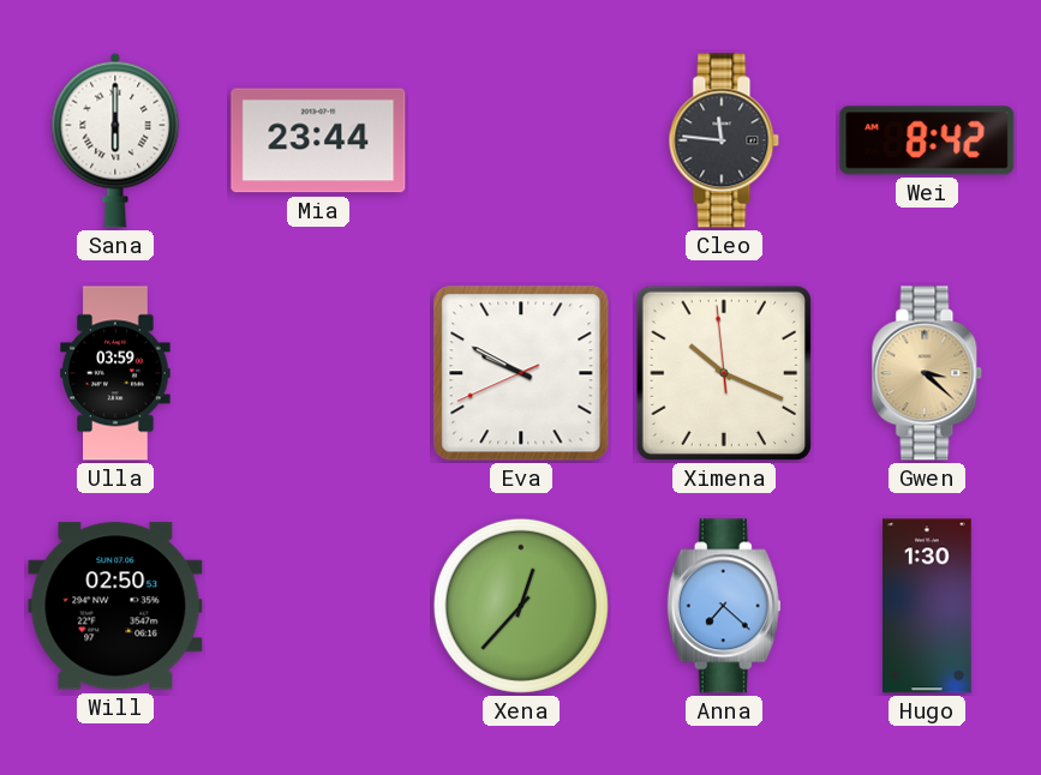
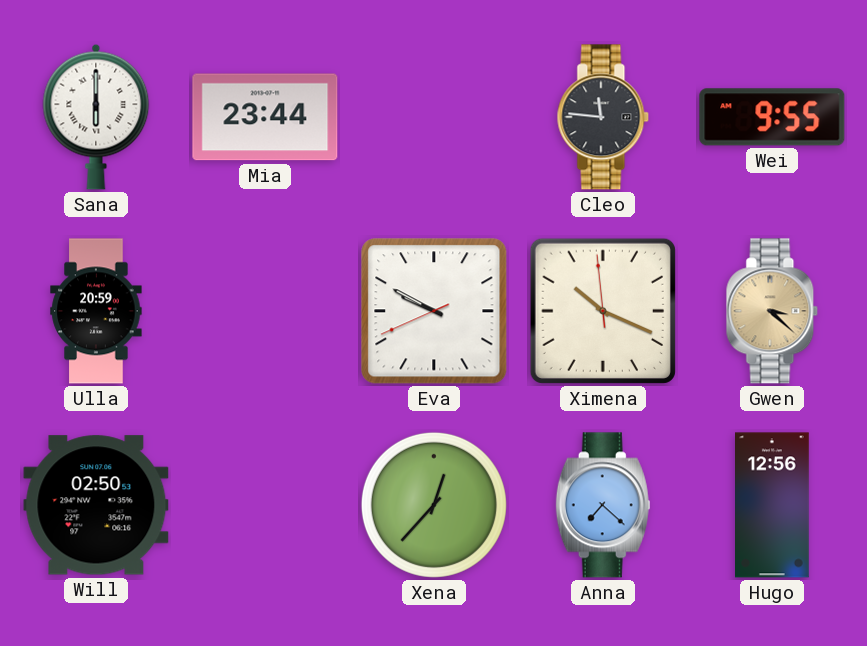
Wei: 8:42 -> 9:55
Ulla: 03:59 -> 20:59
Hugo: 1:30 -> 12:56
